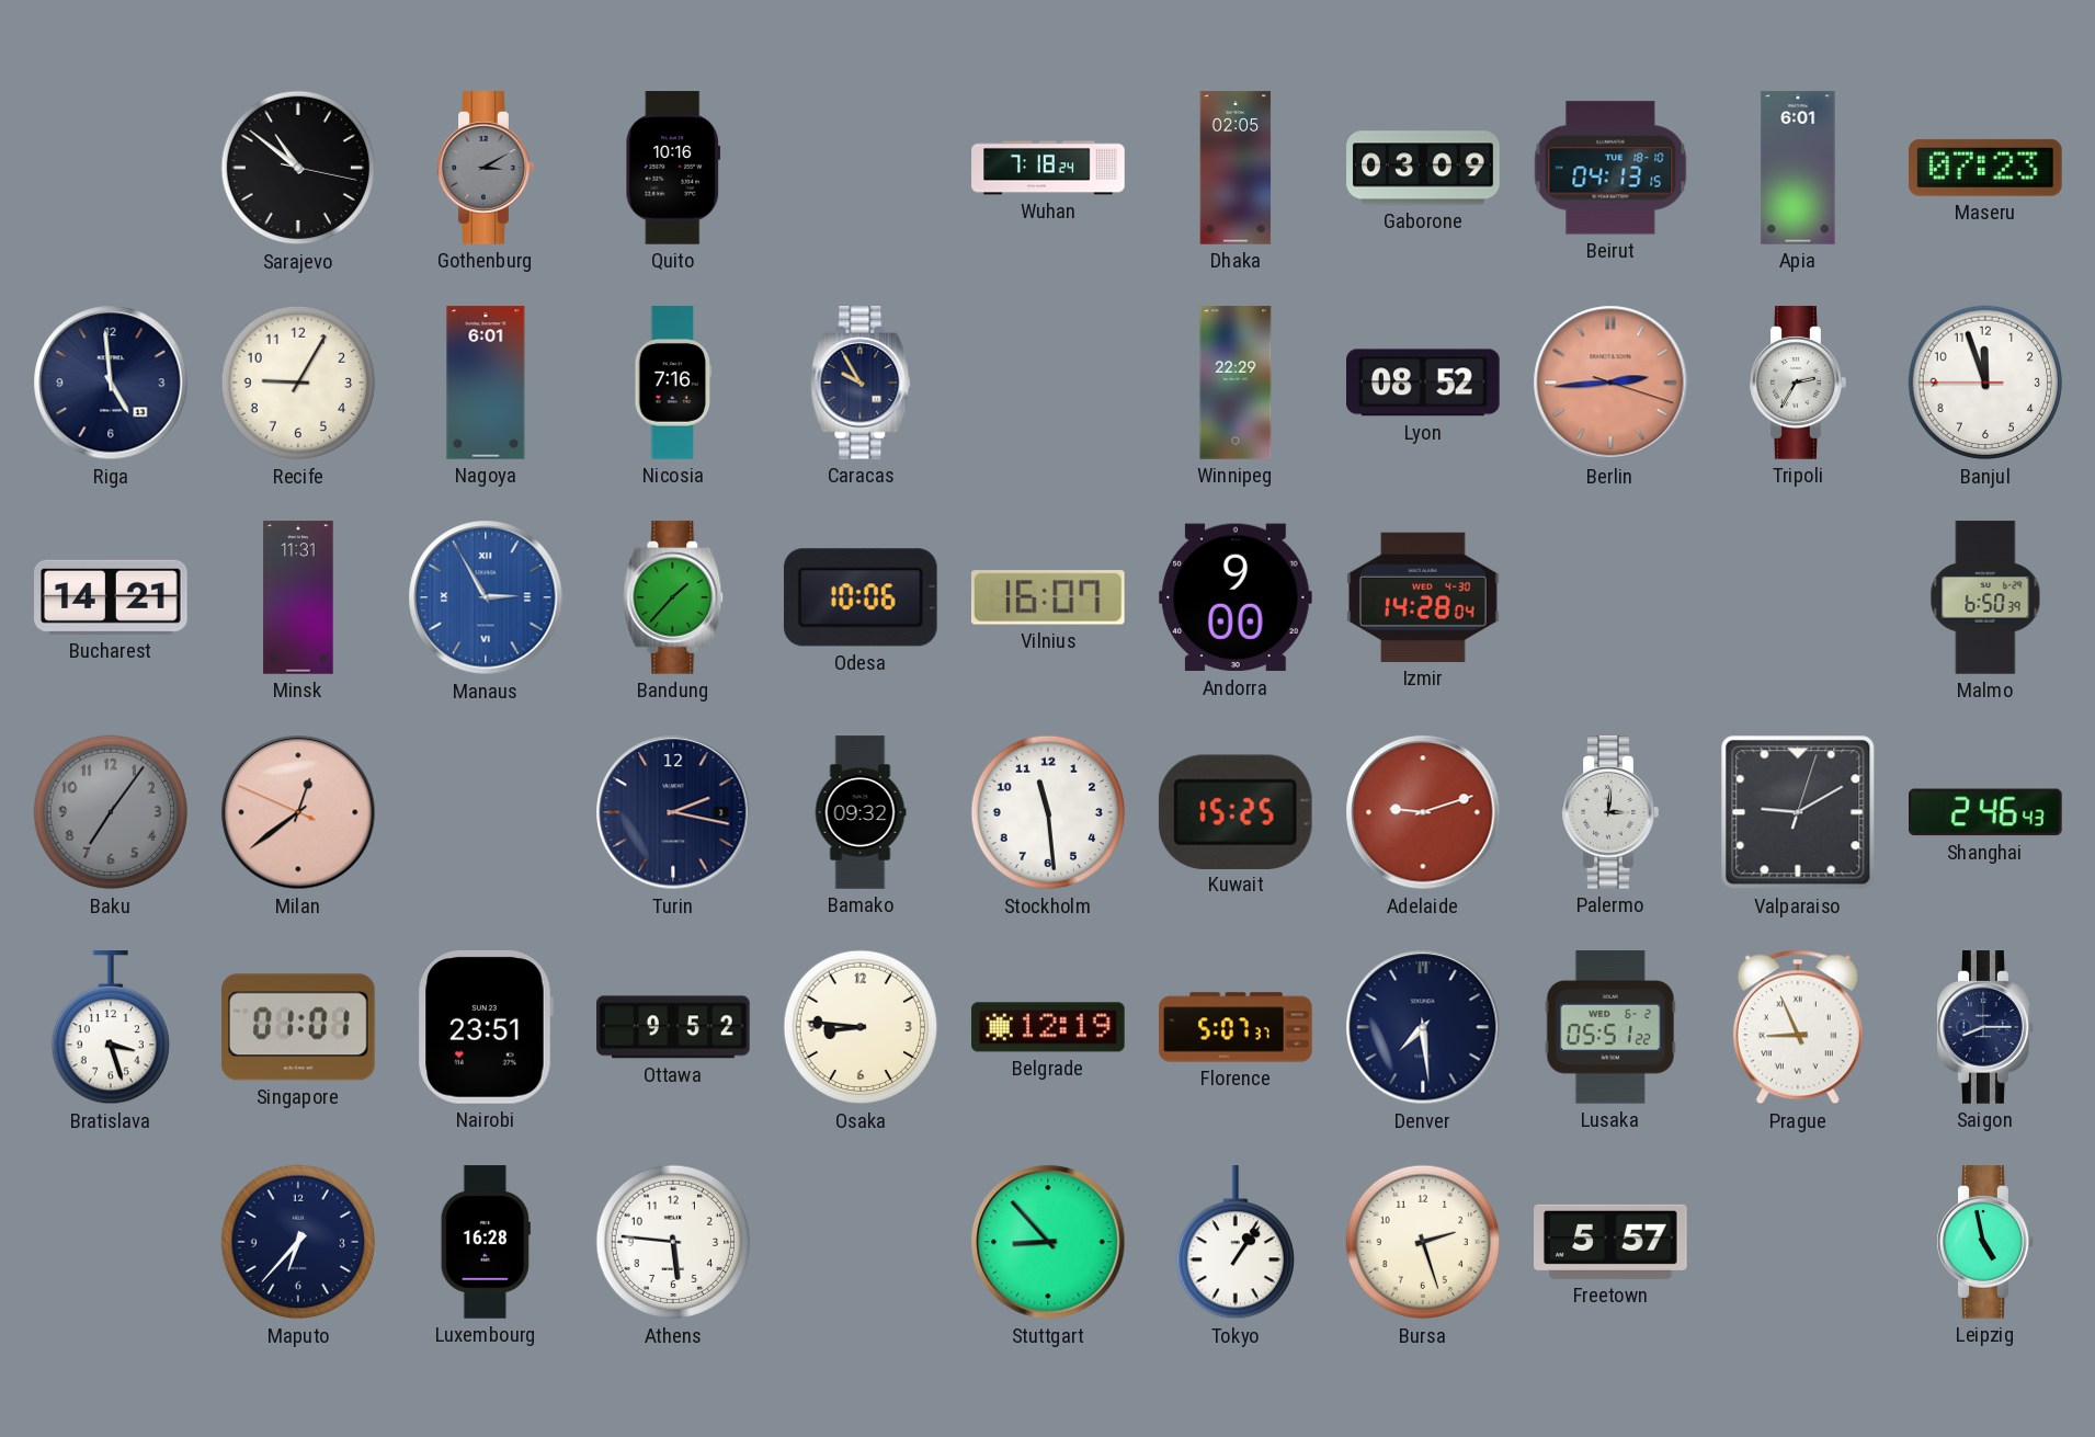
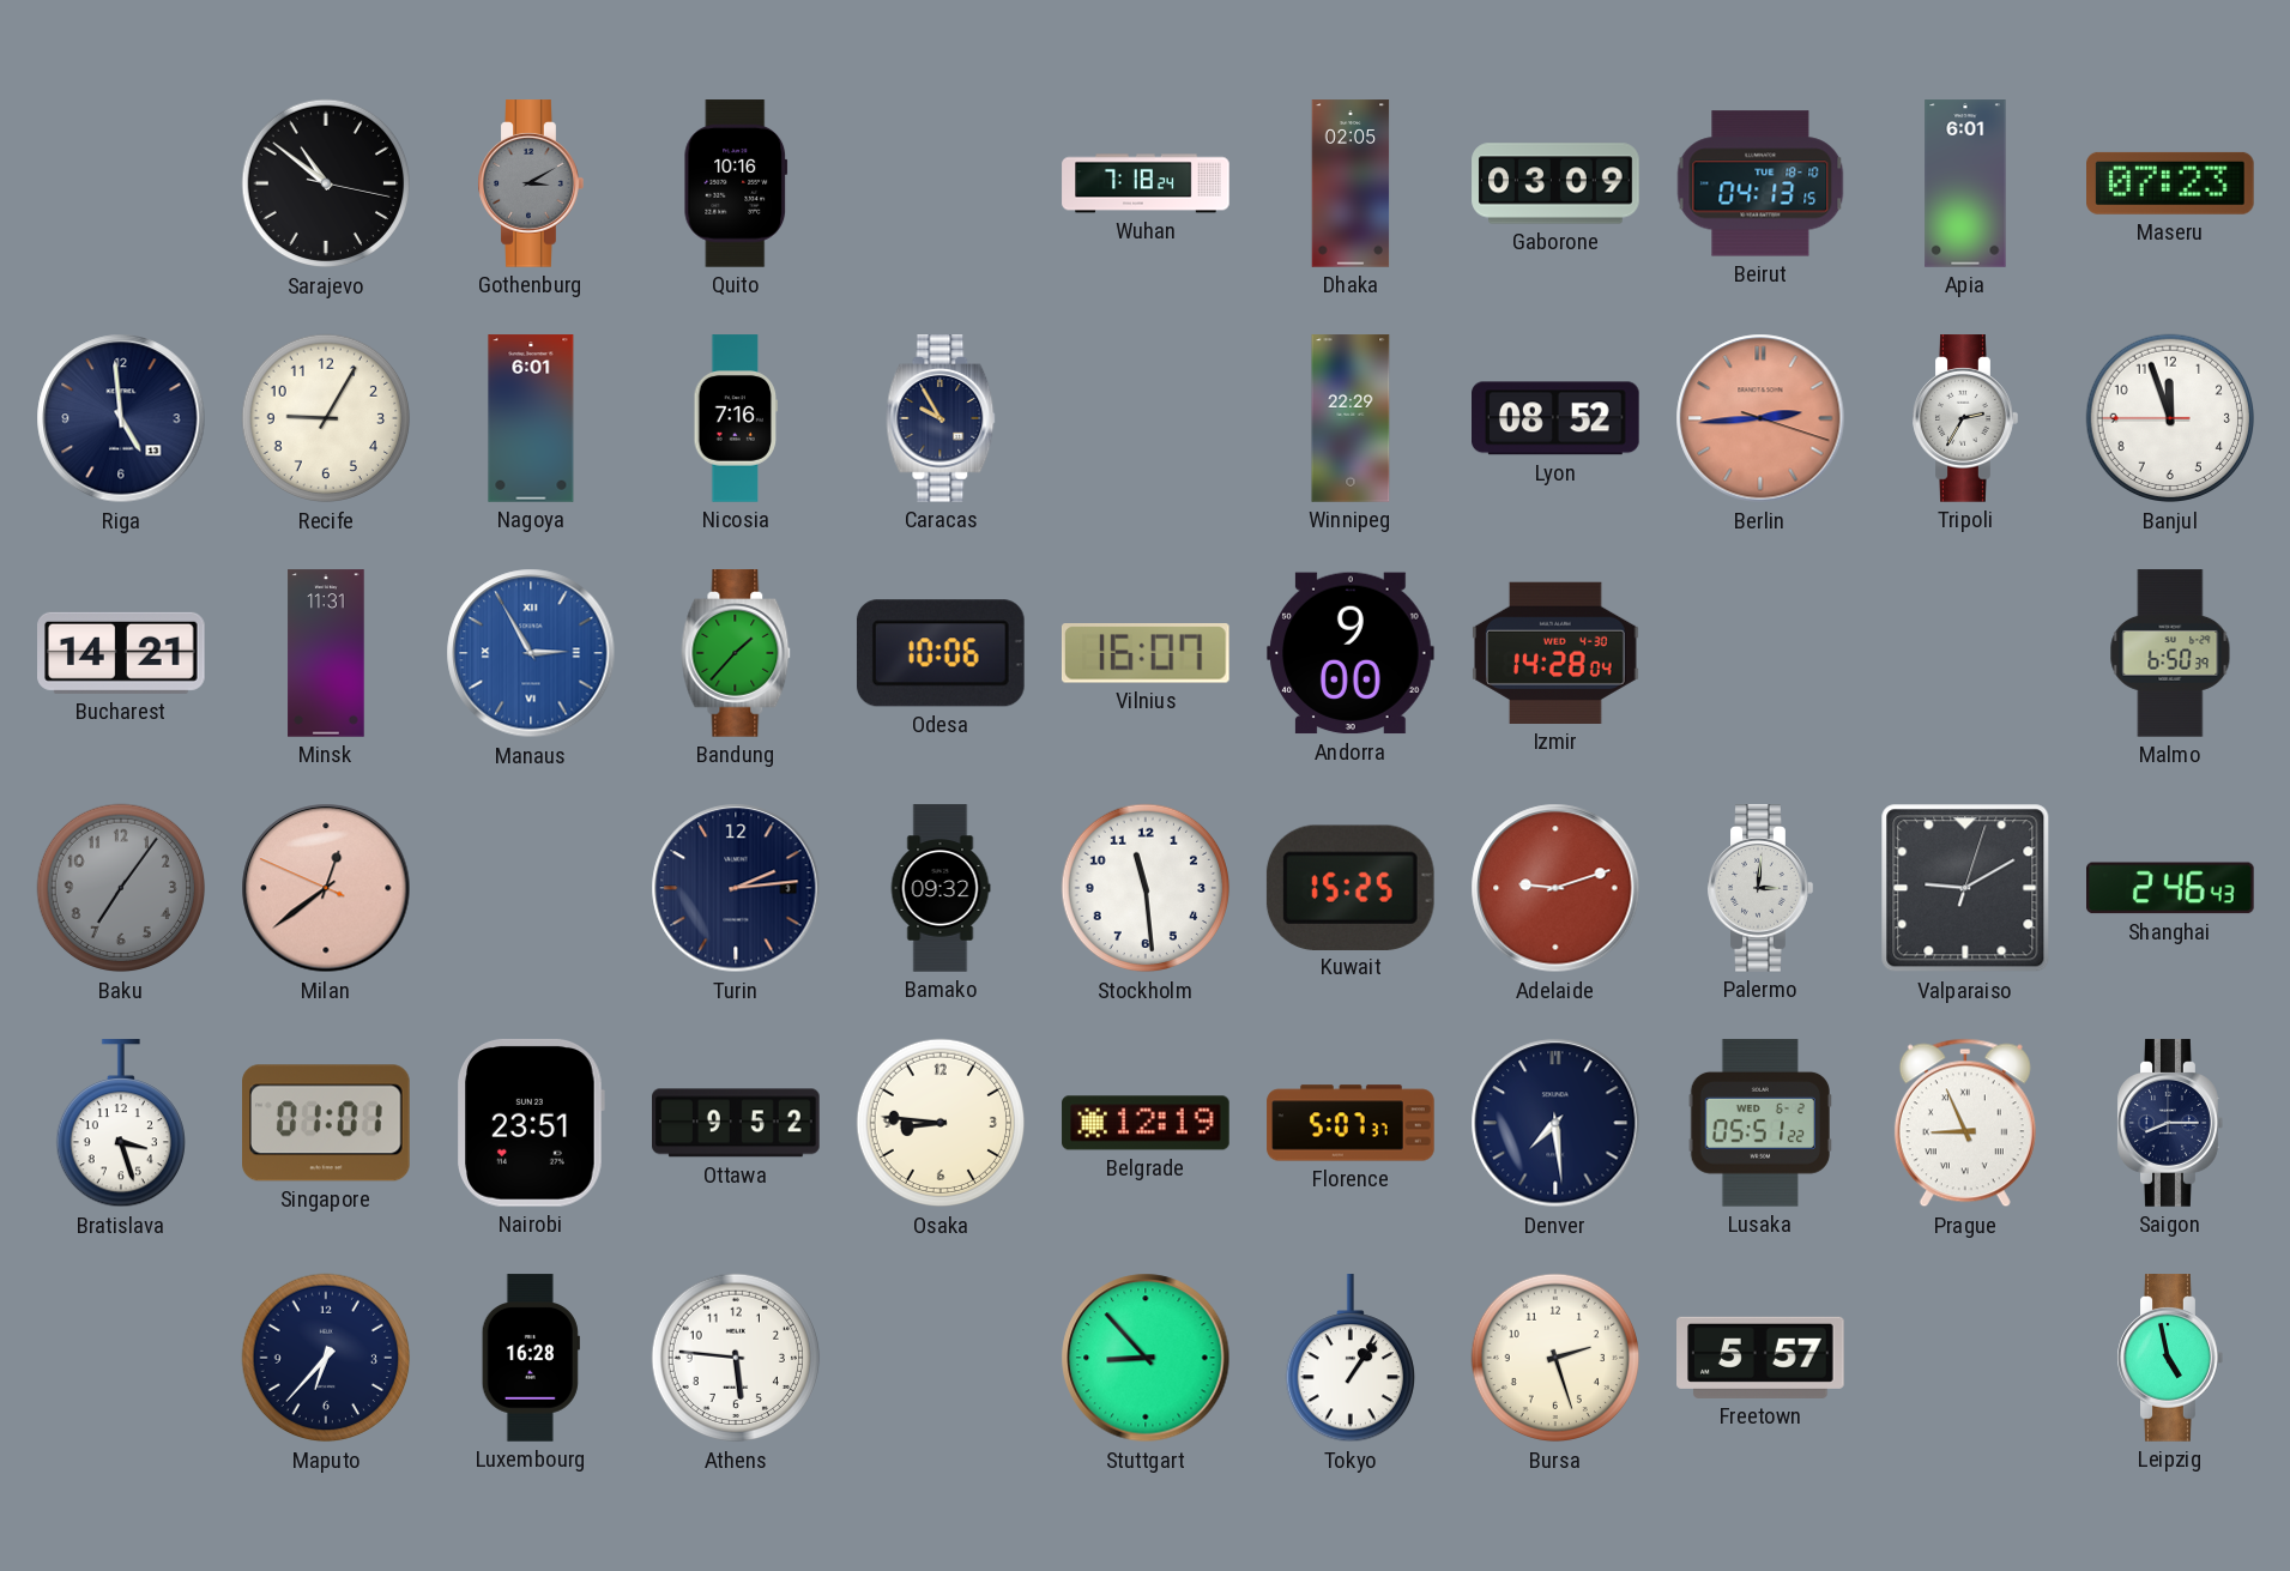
Turin: 2:17 -> 2:14
